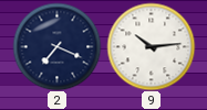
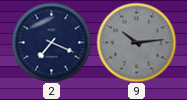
9 dial: white -> grey
